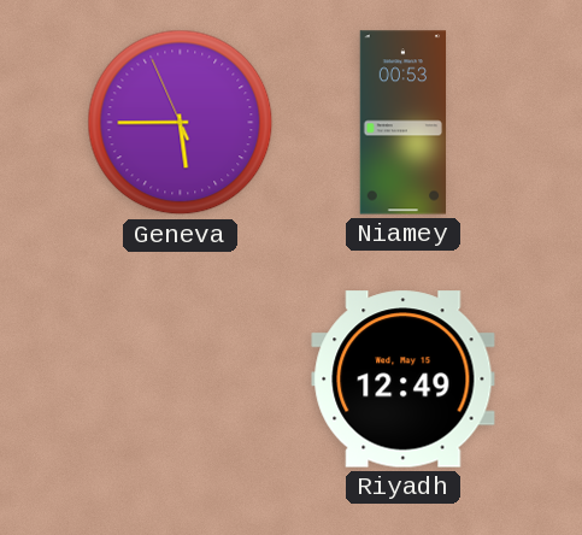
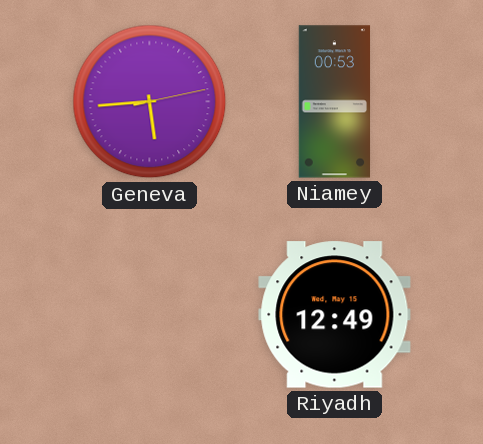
Geneva: 5:44:56 -> 5:44:13
